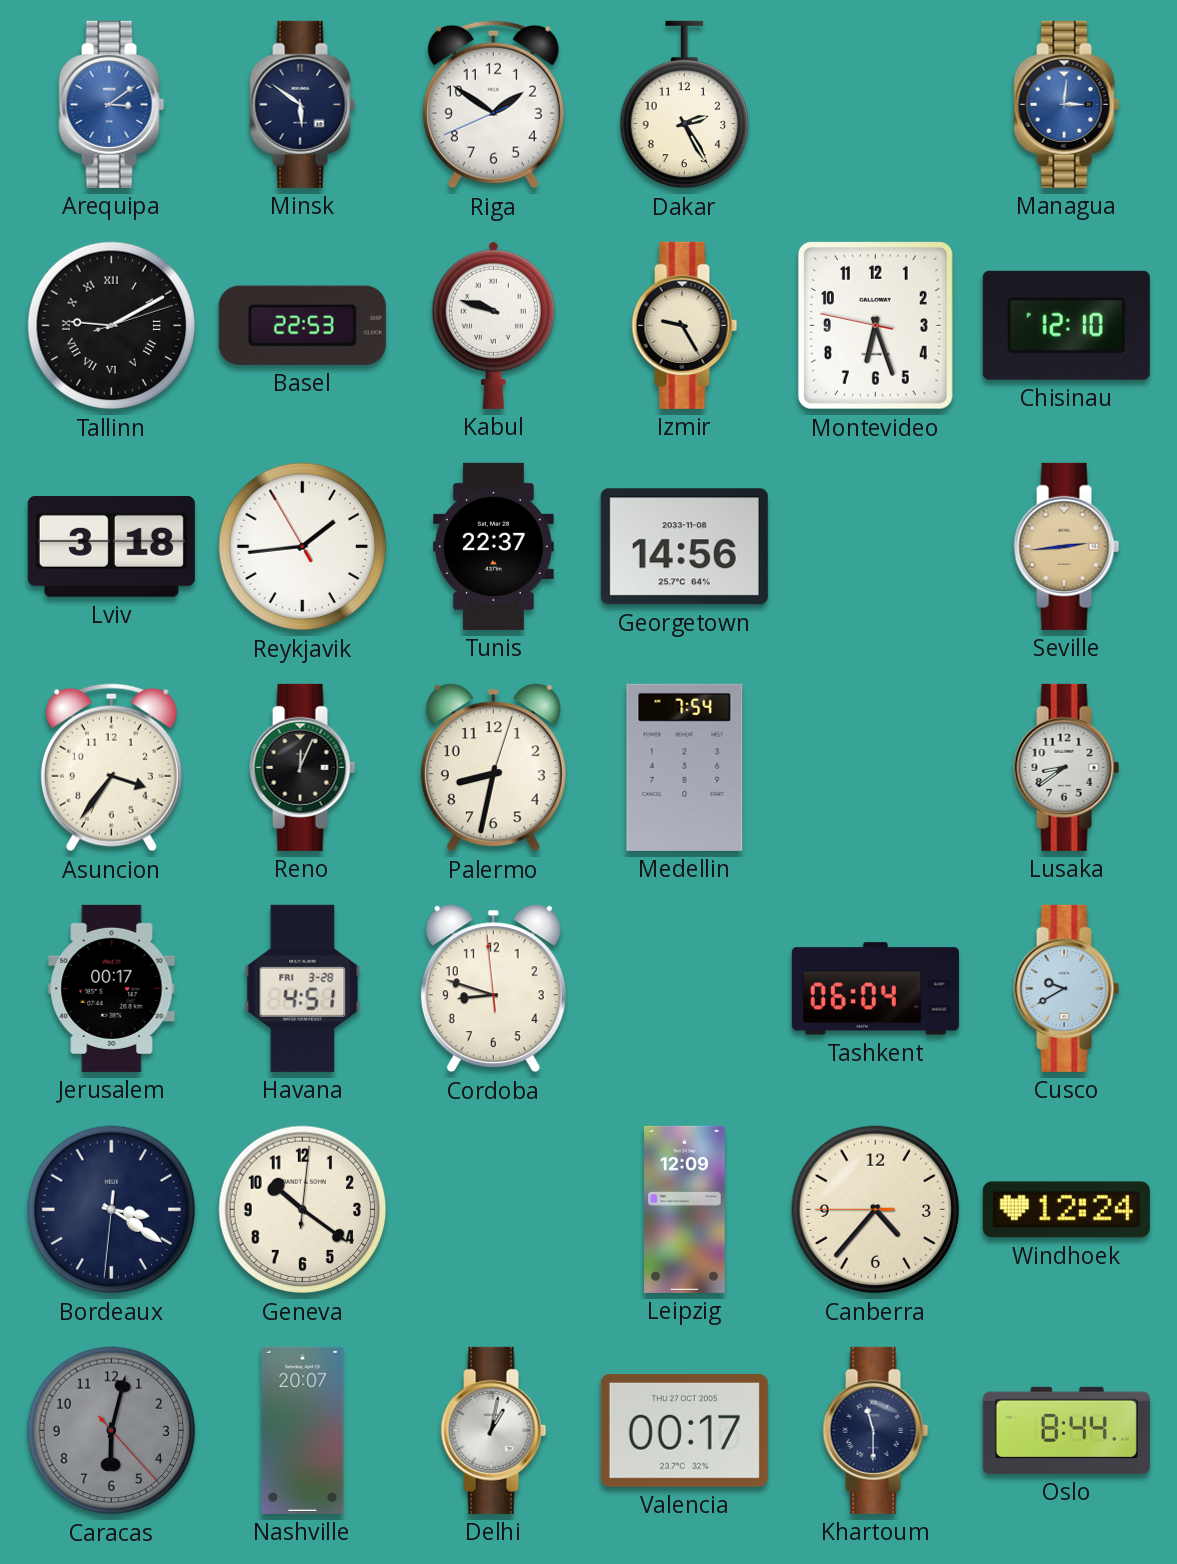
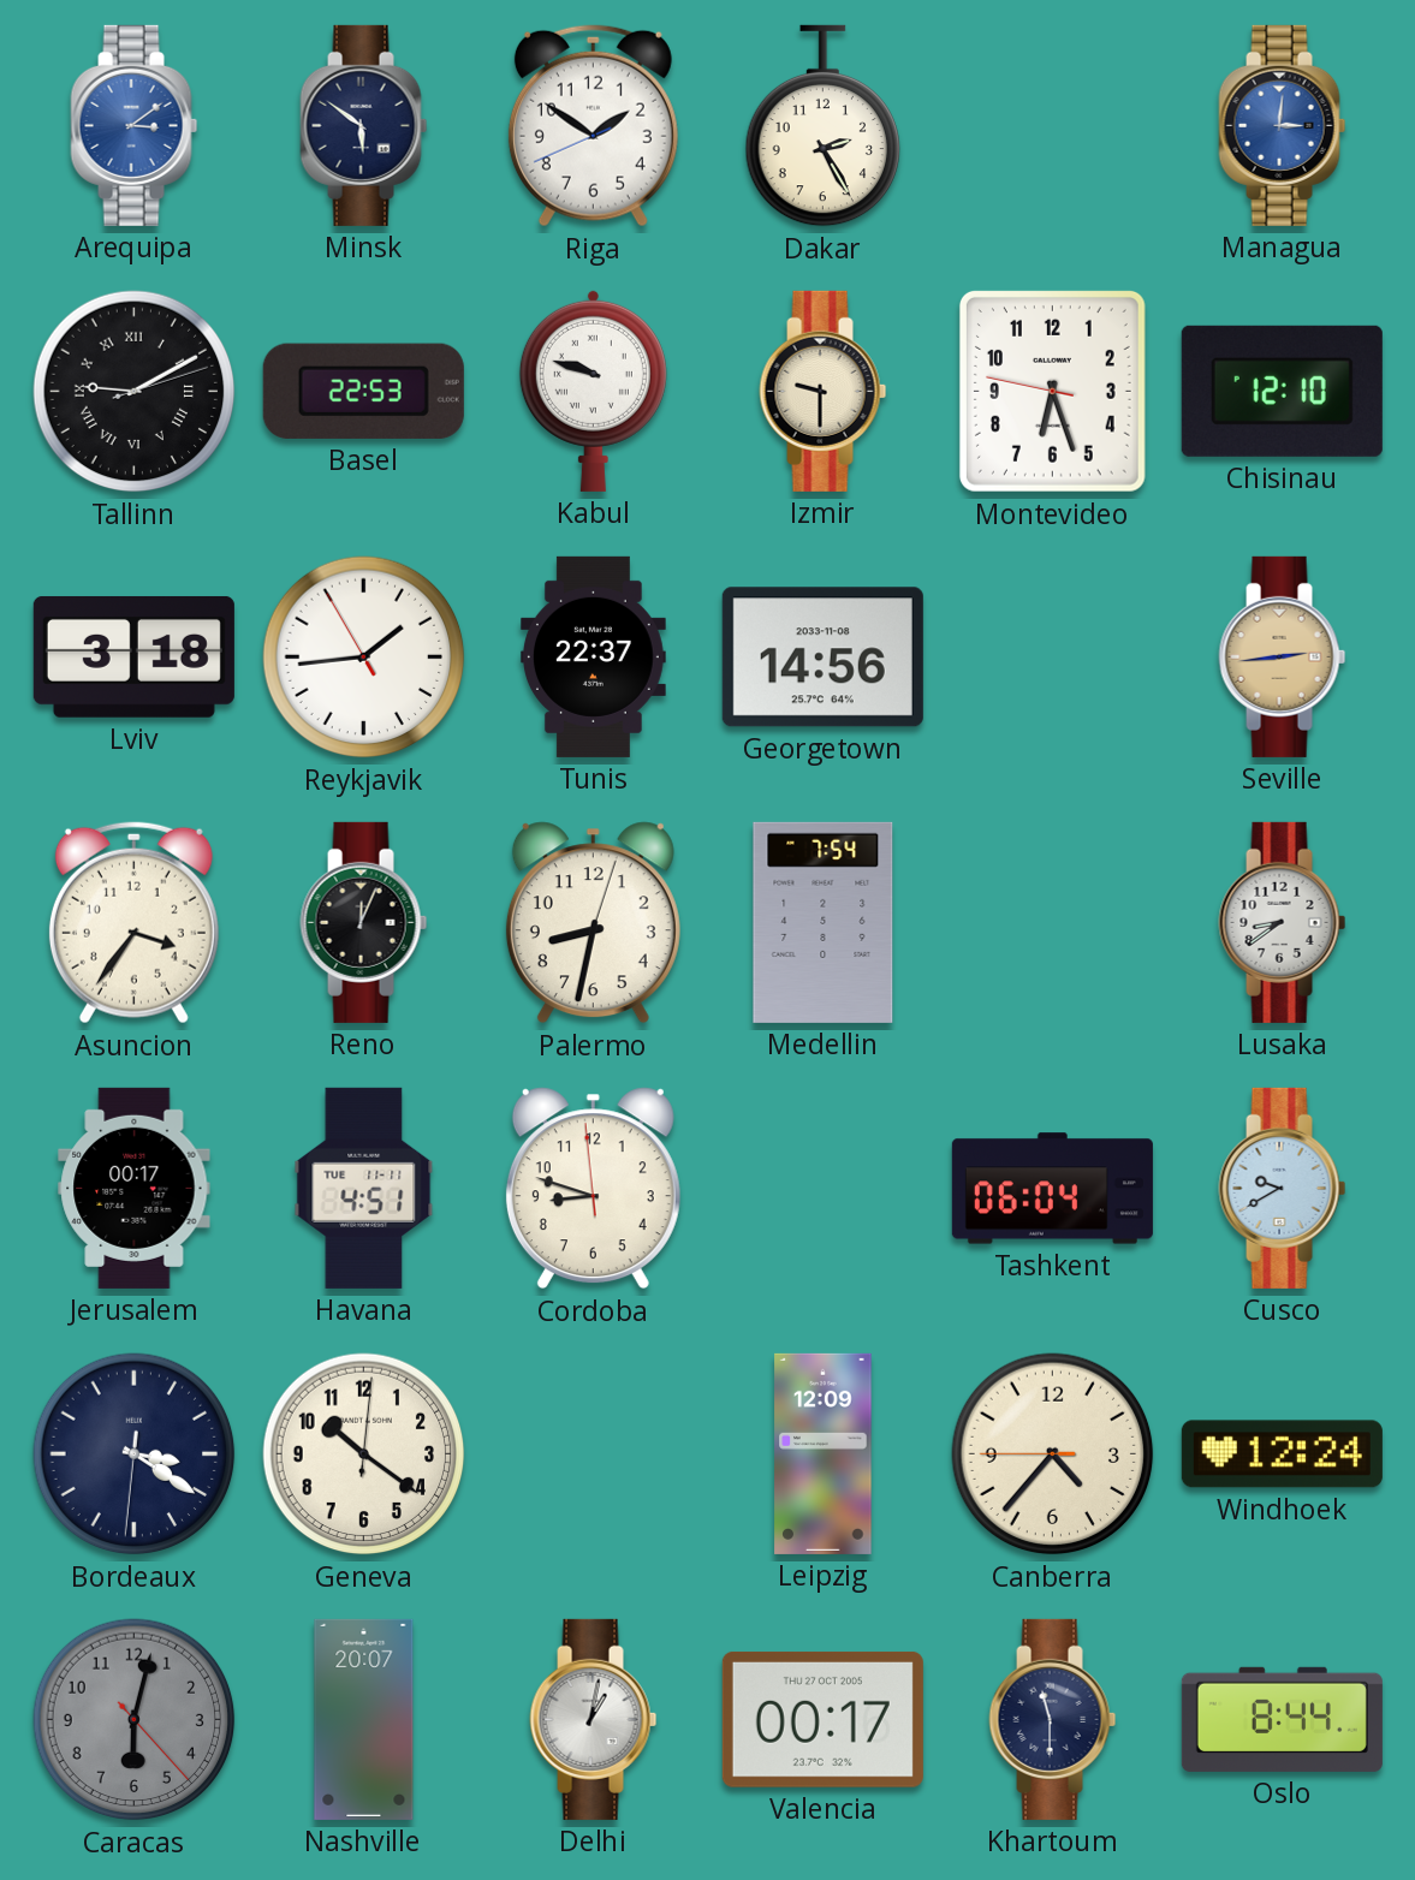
Izmir: 9:25 -> 9:30
Havana date: FRI 3-28 -> TUE 11-11
